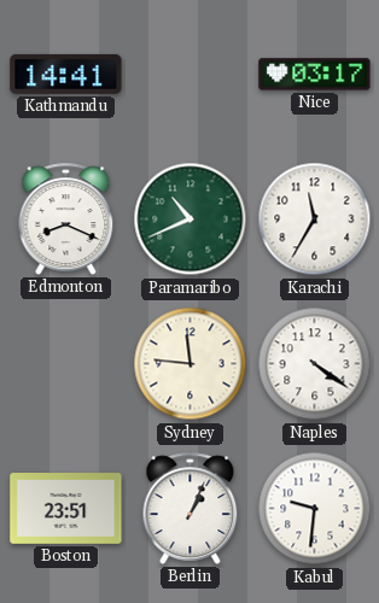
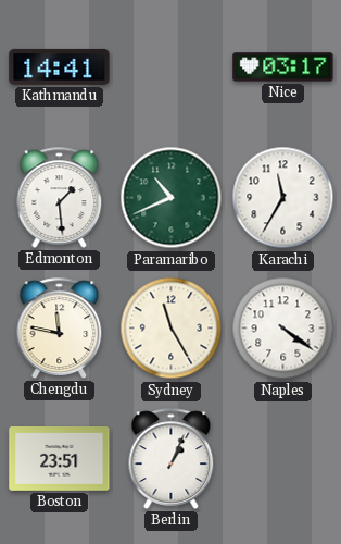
Edmonton: 8:19 -> 1:29
Chengdu: none -> 11:47
Sydney: 11:46 -> 11:25
Kabul: 9:31 -> none
